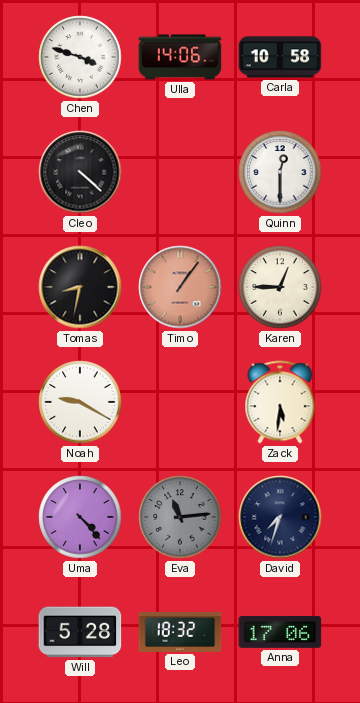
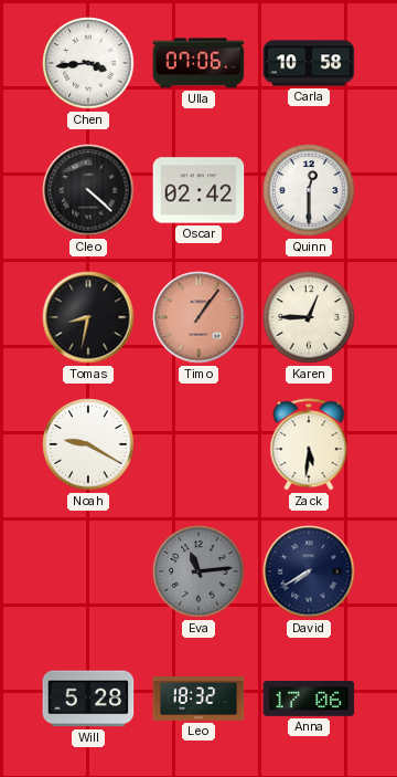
Chen: 3:48 -> 3:44
Ulla: 14:06 -> 07:06
Oscar: none -> 02:42
Uma: 4:23 -> none
David: 7:33 -> 7:40
